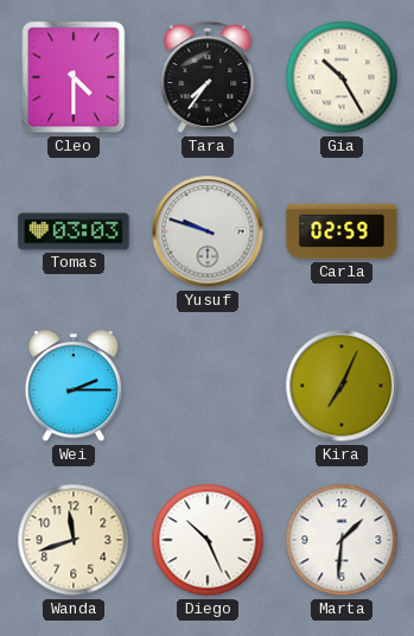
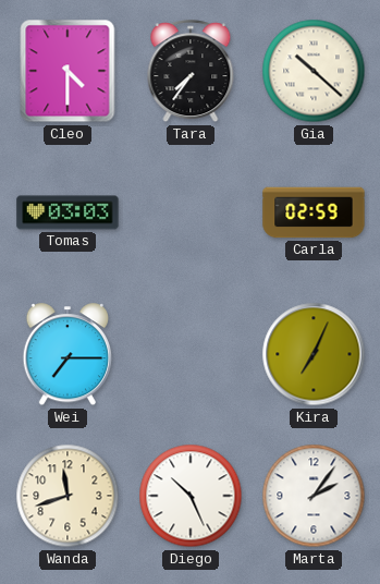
Gia: 10:25 -> 10:22
Yusuf: 9:48 -> none
Wei: 2:15 -> 7:15
Marta: 1:31 -> 2:06
